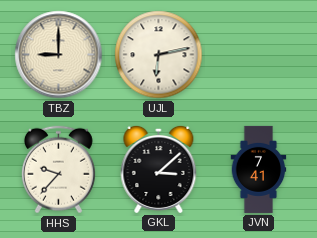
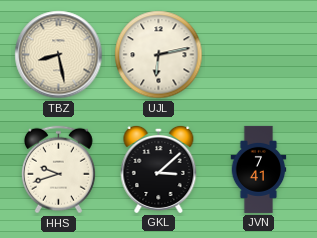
TBZ: 9:00 -> 8:28
HHS: 9:37 -> 9:42
